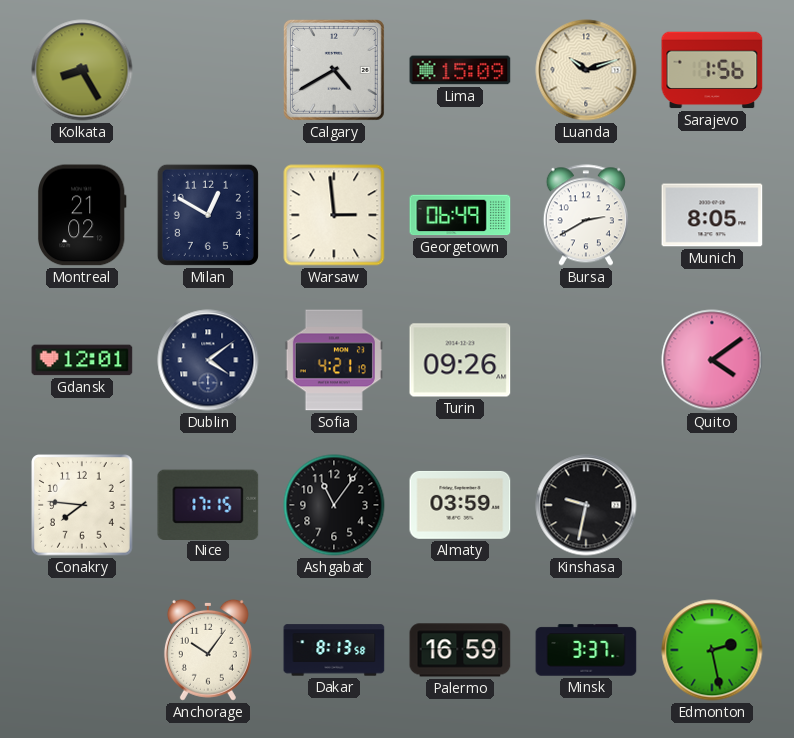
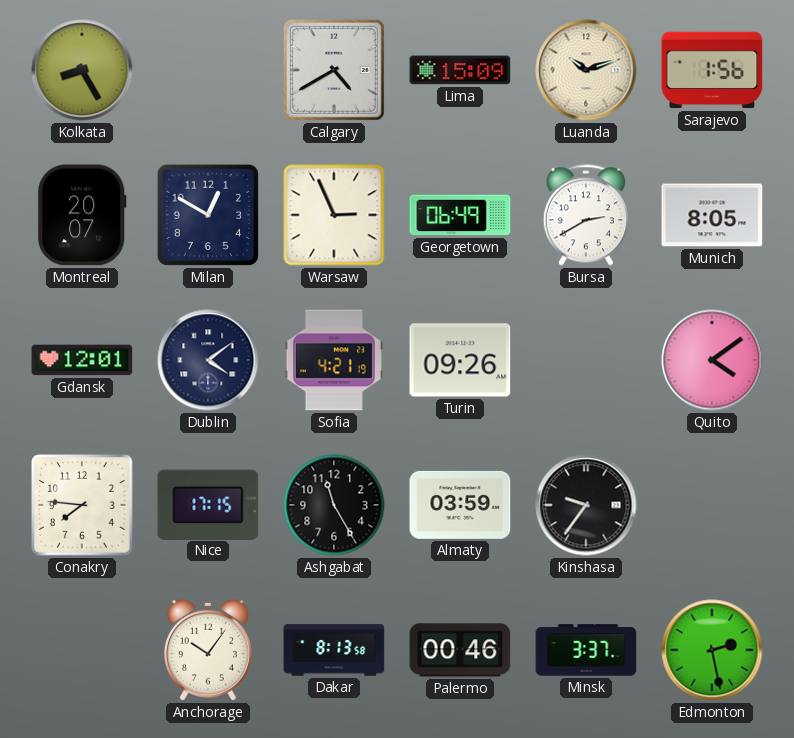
Montreal: 21:02 -> 20:07
Warsaw: 2:59 -> 2:56
Ashgabat: 11:06 -> 11:25
Kinshasa: 9:32 -> 9:36
Palermo: 16:59 -> 00:46
